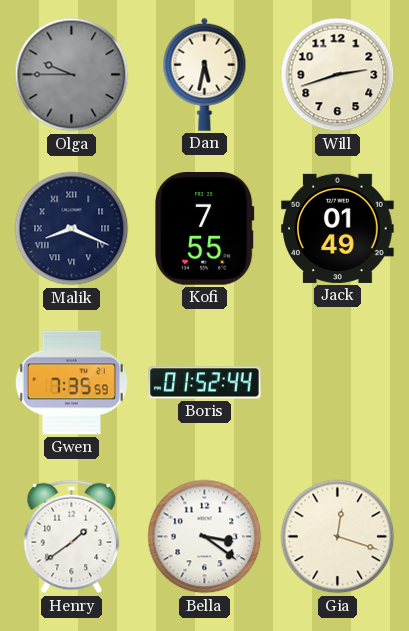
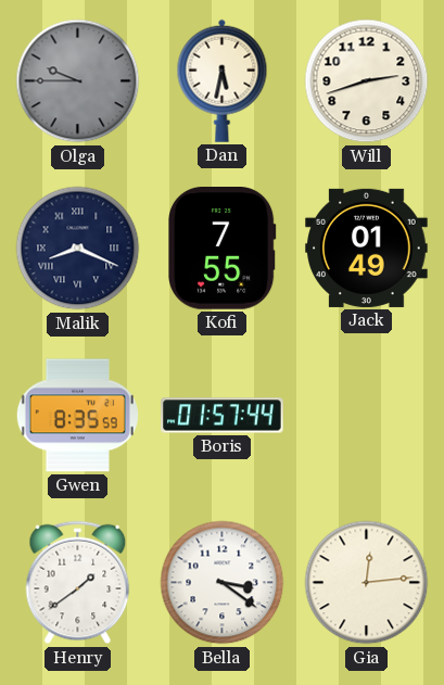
Gwen: 7:35 -> 8:35
Boris: 01:52 -> 01:57
Gia: 12:18 -> 12:14
